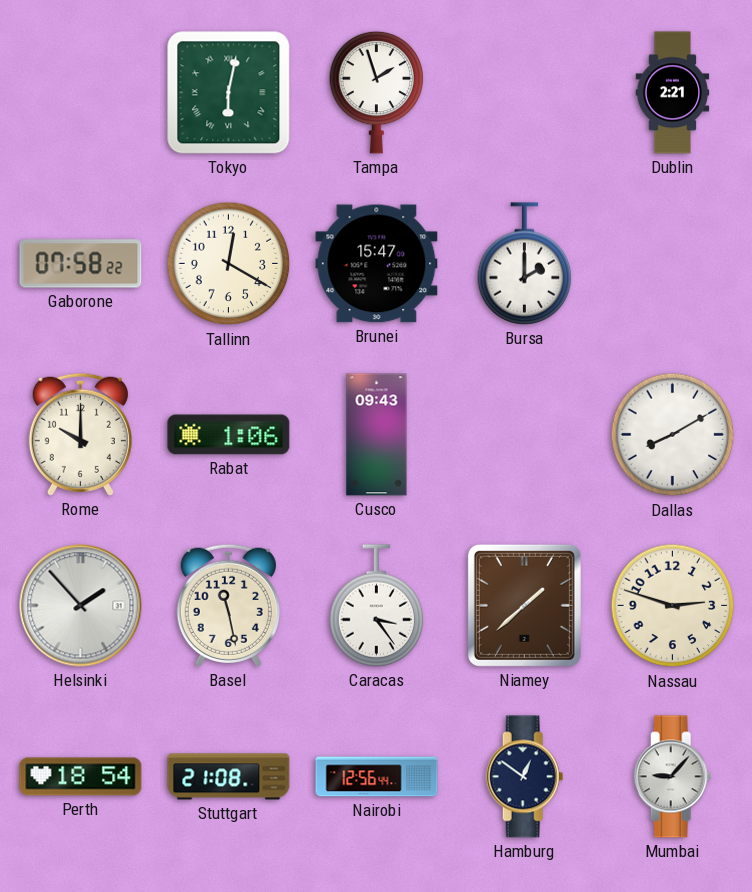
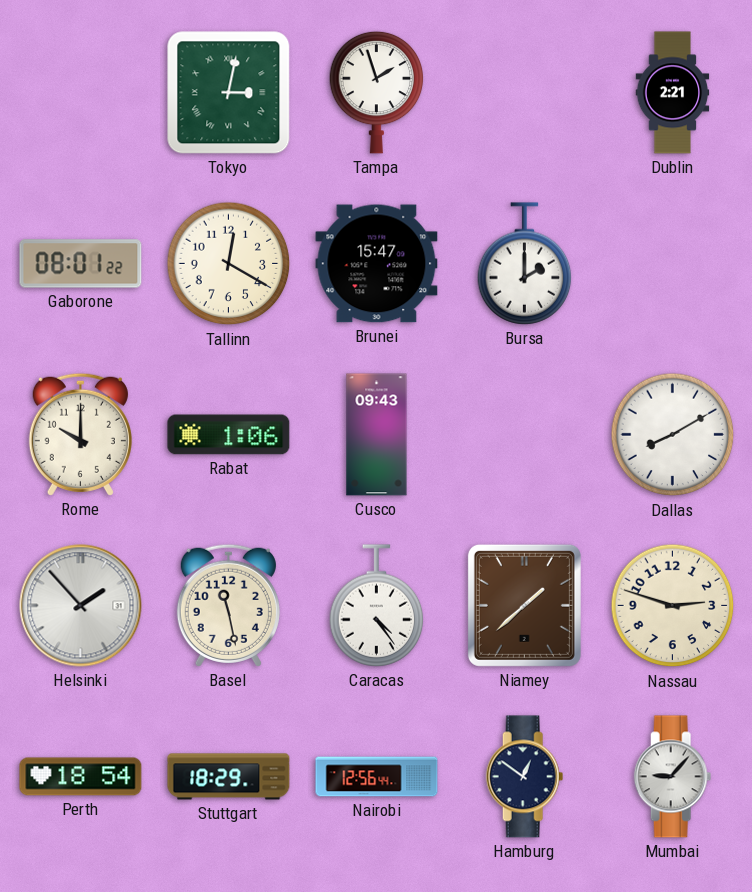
Tokyo: 6:02 -> 3:02
Gaborone: 07:58 -> 08:01
Caracas: 3:24 -> 4:24
Stuttgart: 21:08 -> 18:29
